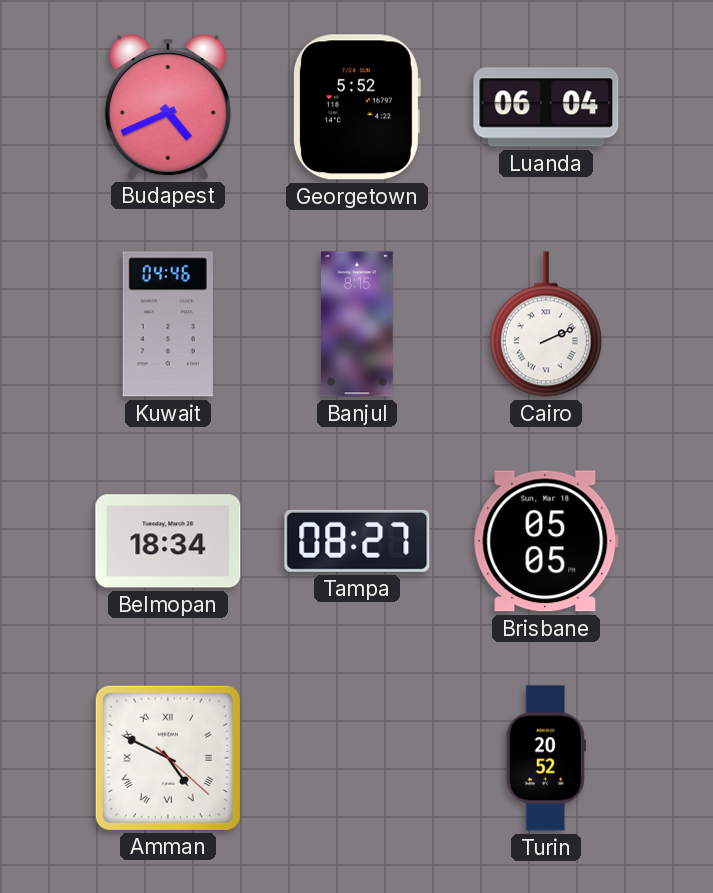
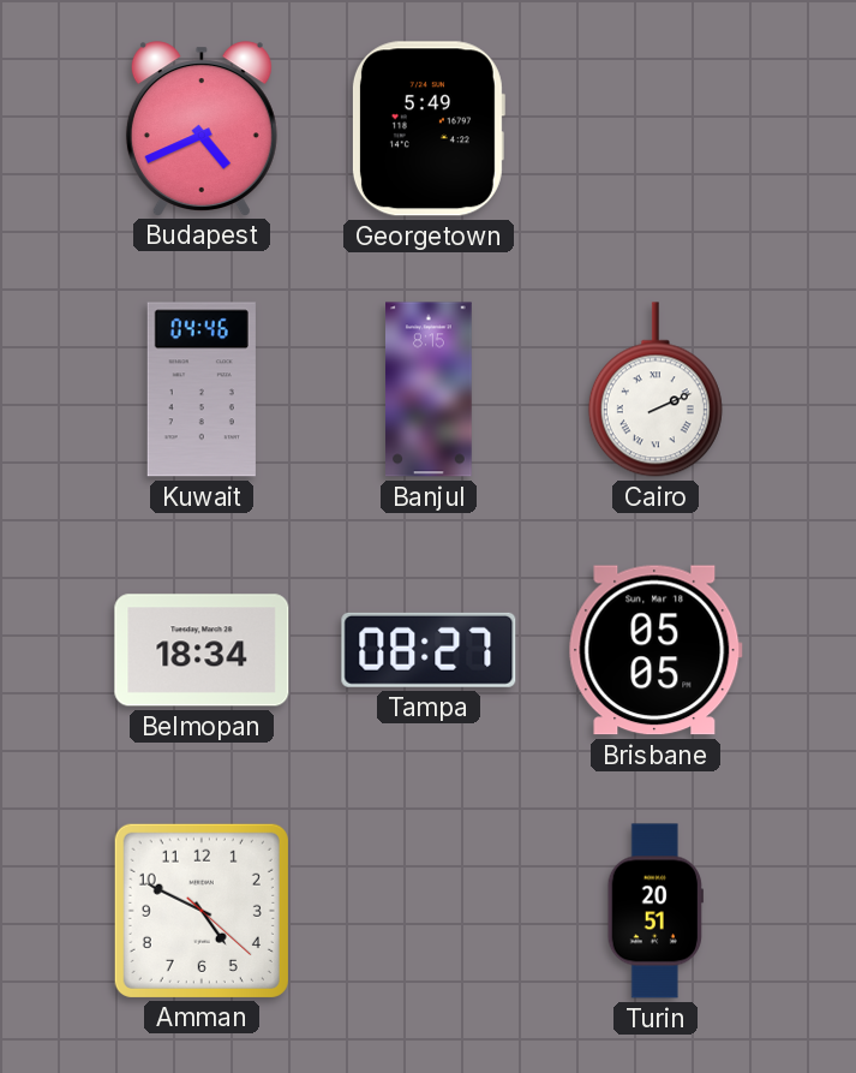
Georgetown: 5:52 -> 5:49
Luanda: 06:04 -> none
Amman numerals: Roman -> Arabic
Turin: 20:52 -> 20:51
